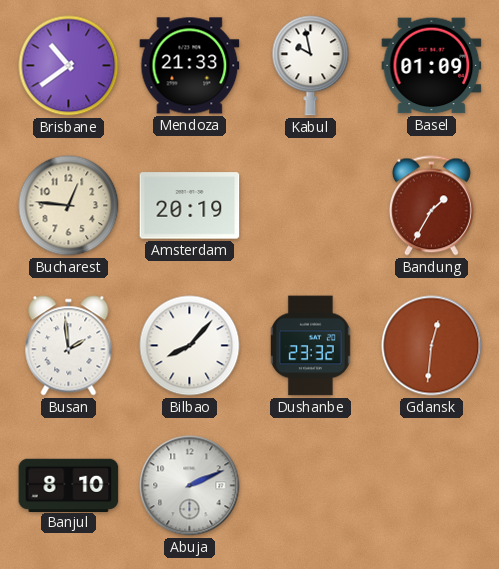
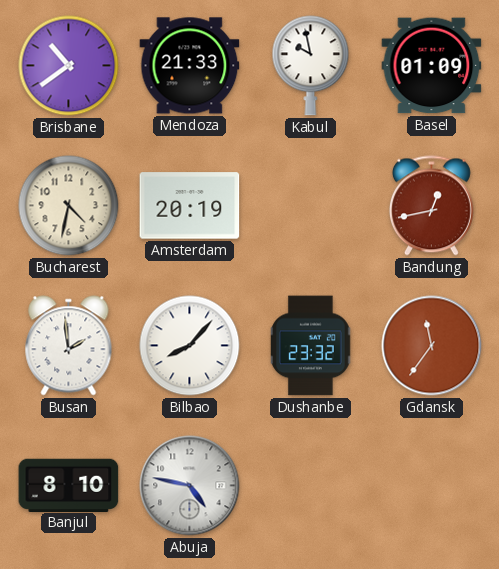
Bucharest: 12:46 -> 4:32
Bandung: 1:35 -> 12:43
Gdansk: 12:31 -> 11:36
Abuja: 2:11 -> 4:47
